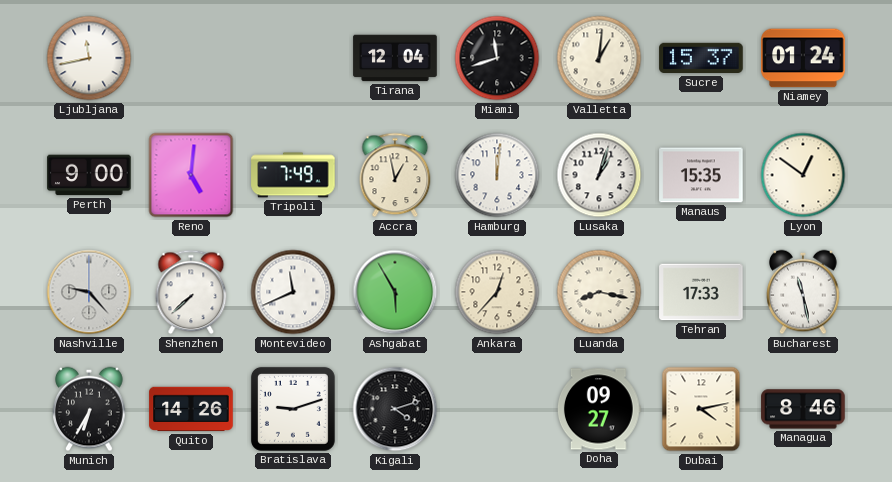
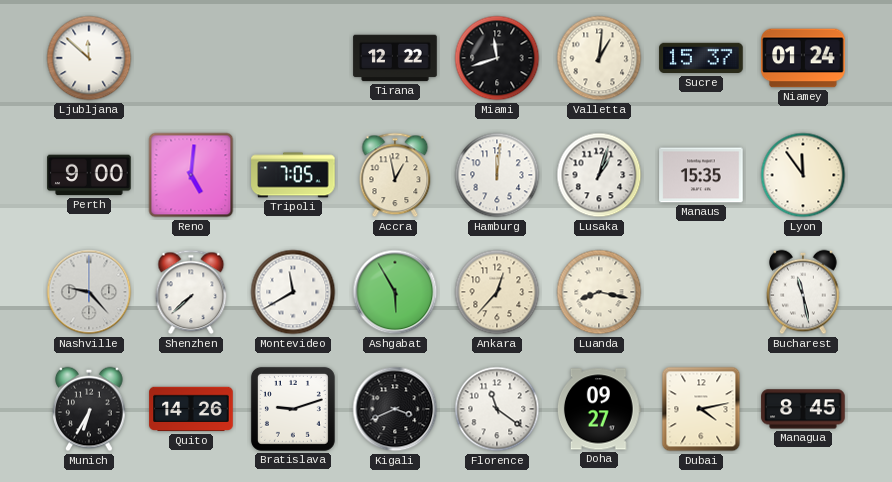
Ljubljana: 11:43 -> 11:52
Tirana: 12:04 -> 12:22
Tripoli: 7:49 -> 7:05
Lyon: 12:51 -> 11:54
Montevideo: 11:41 -> 11:40
Tehran: 17:33 -> none
Kigali: 4:12 -> 3:41
Florence: none -> 11:21
Managua: 8:46 -> 8:45
